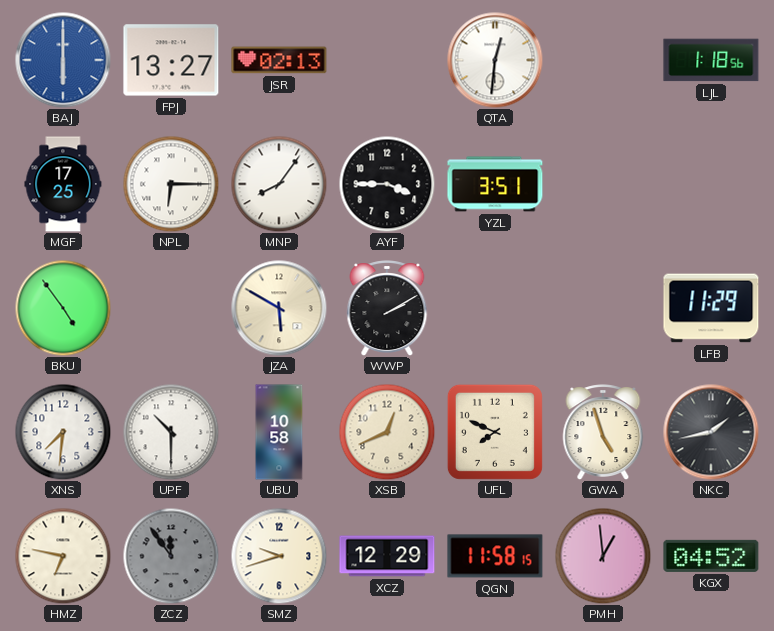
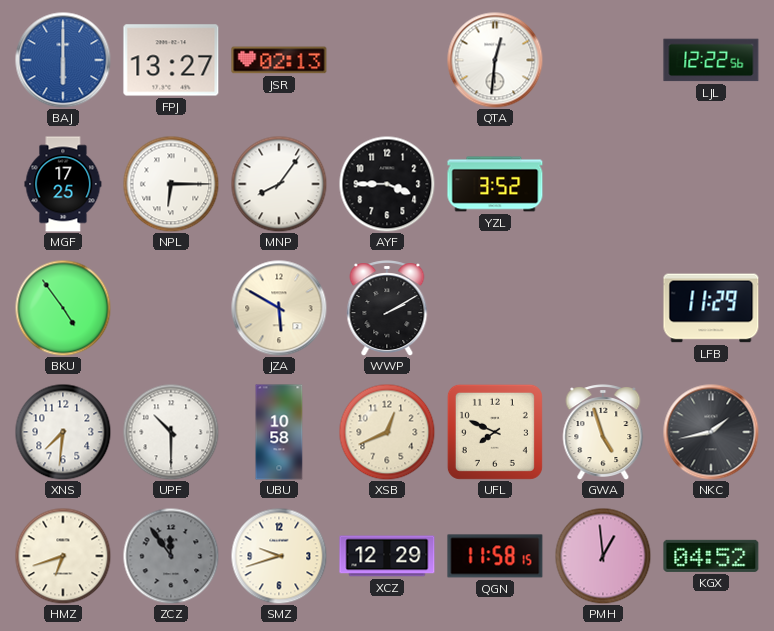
LJL: 1:18 -> 12:22
YZL: 3:51 -> 3:52
HMZ: 6:47 -> 6:42
